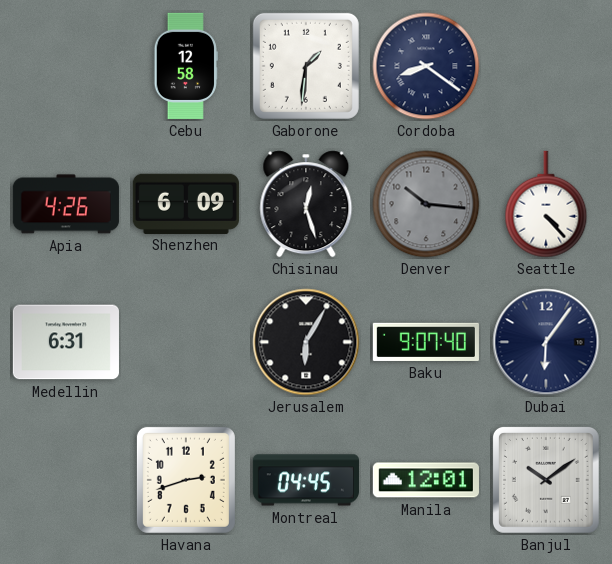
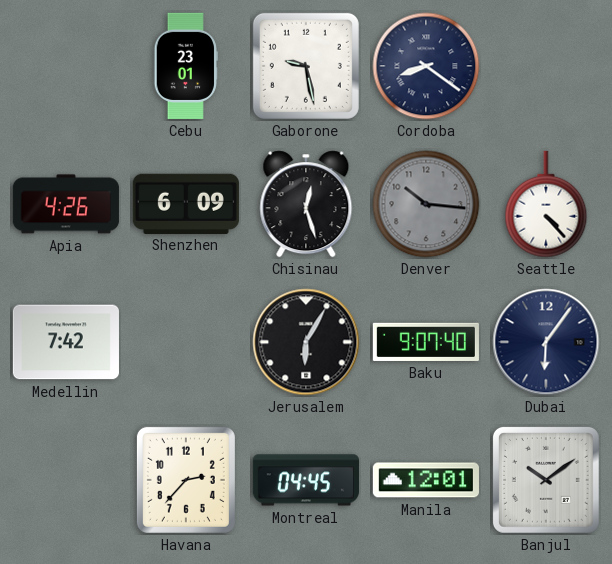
Cebu: 12:58 -> 23:01
Gaborone: 1:31 -> 9:28
Medellin: 6:31 -> 7:42
Havana: 2:42 -> 2:37
